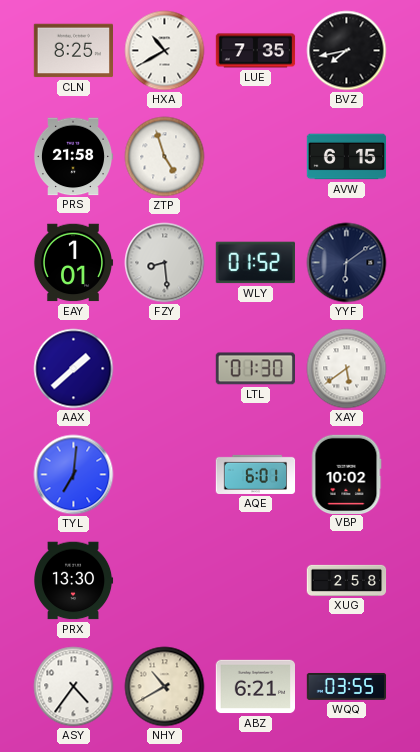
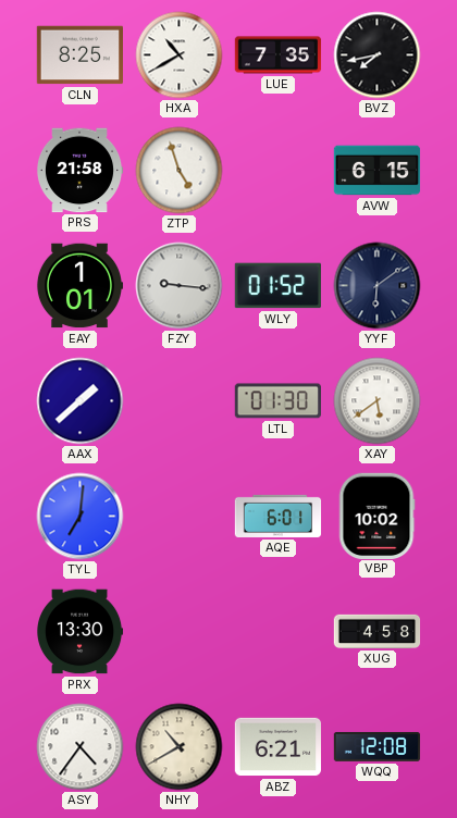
FZY: 8:29 -> 9:16
XUG: 2:58 -> 4:58
WQQ: 03:55 -> 12:08
